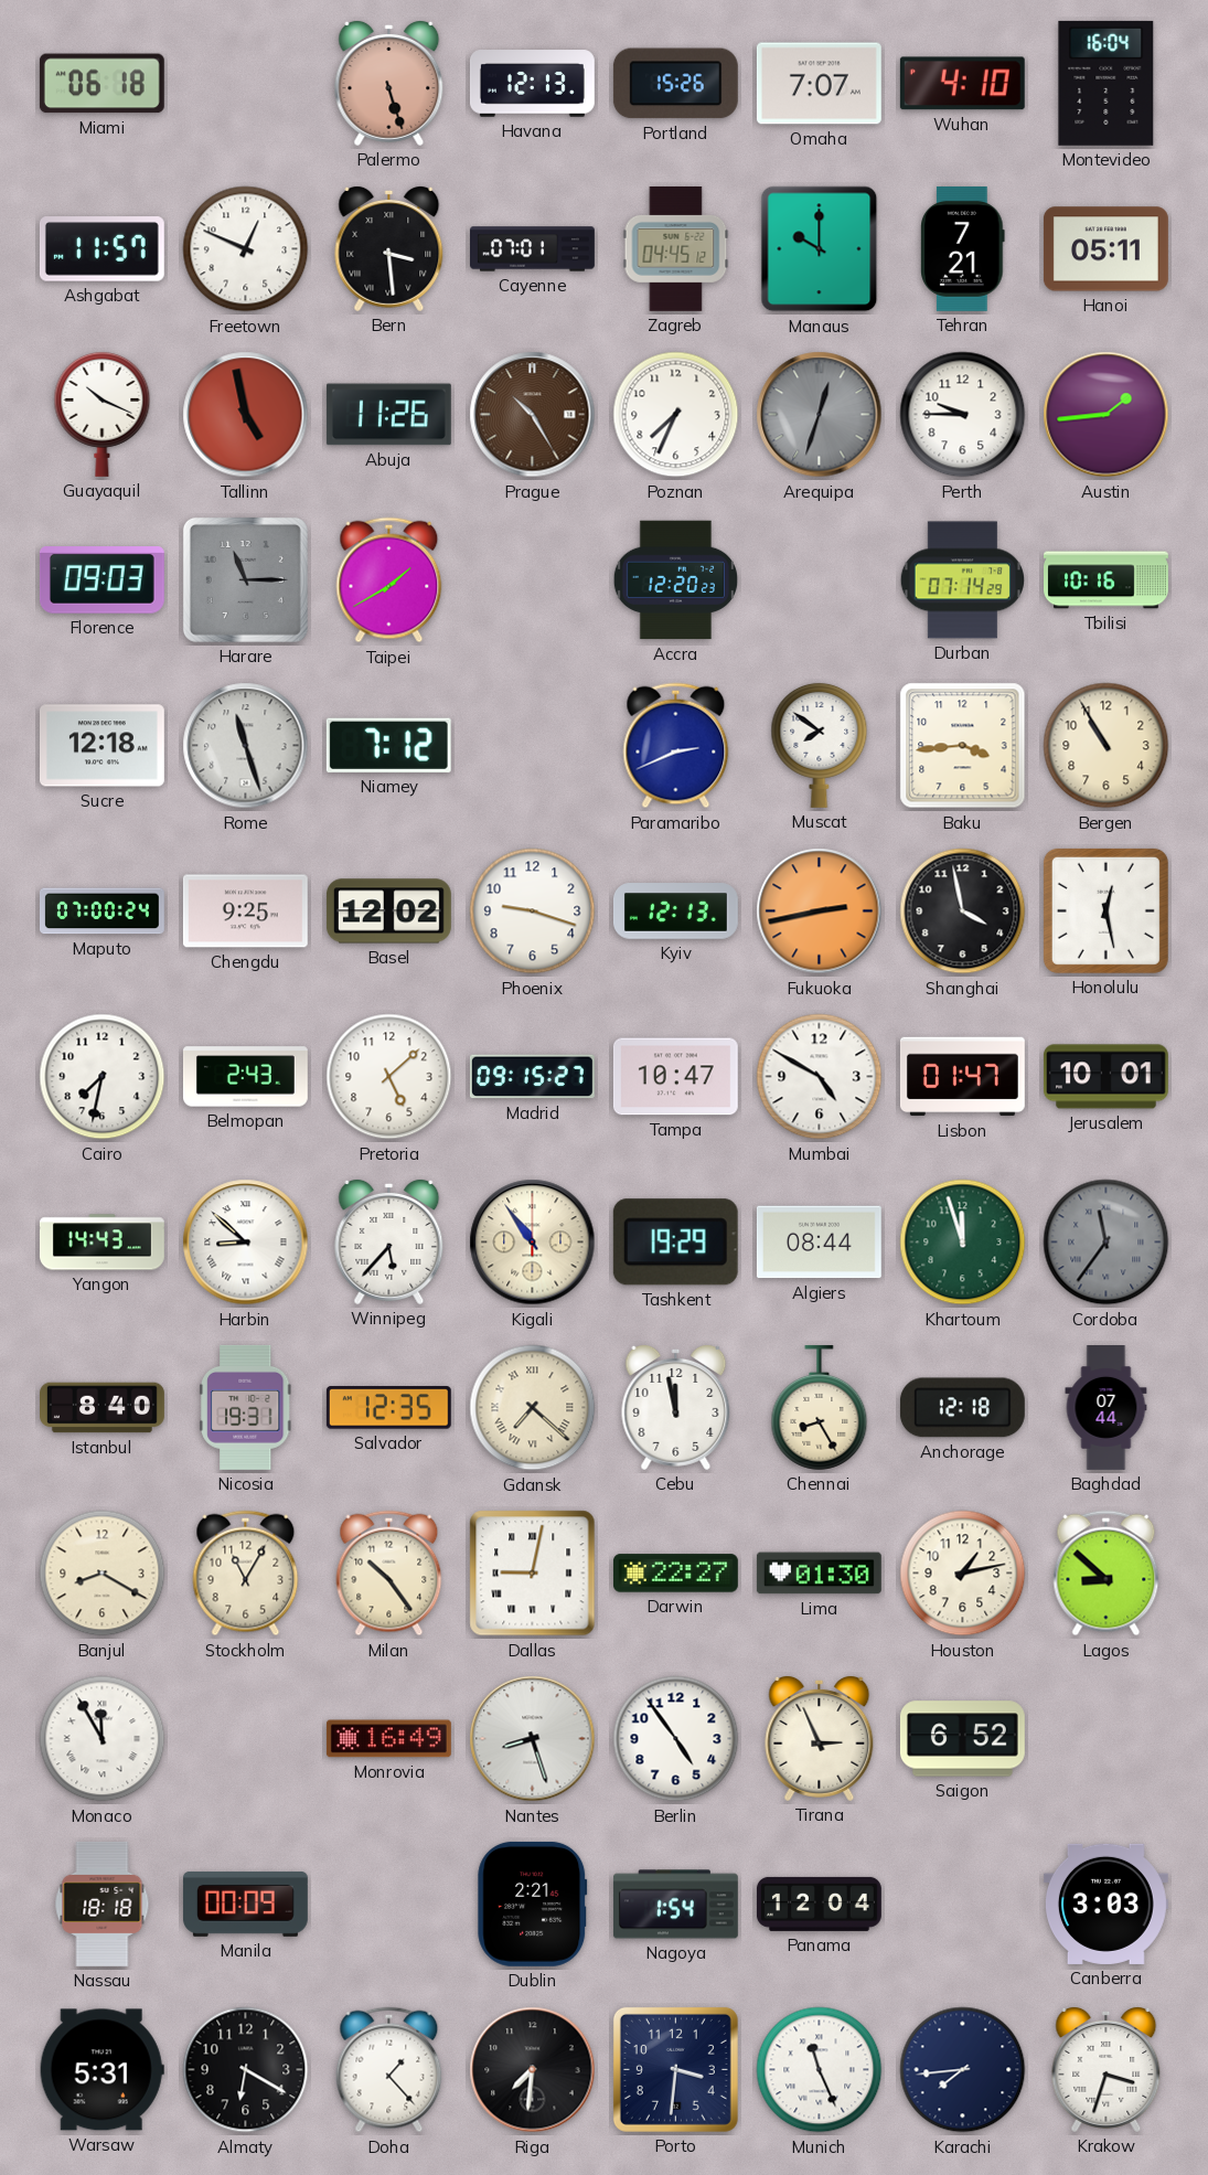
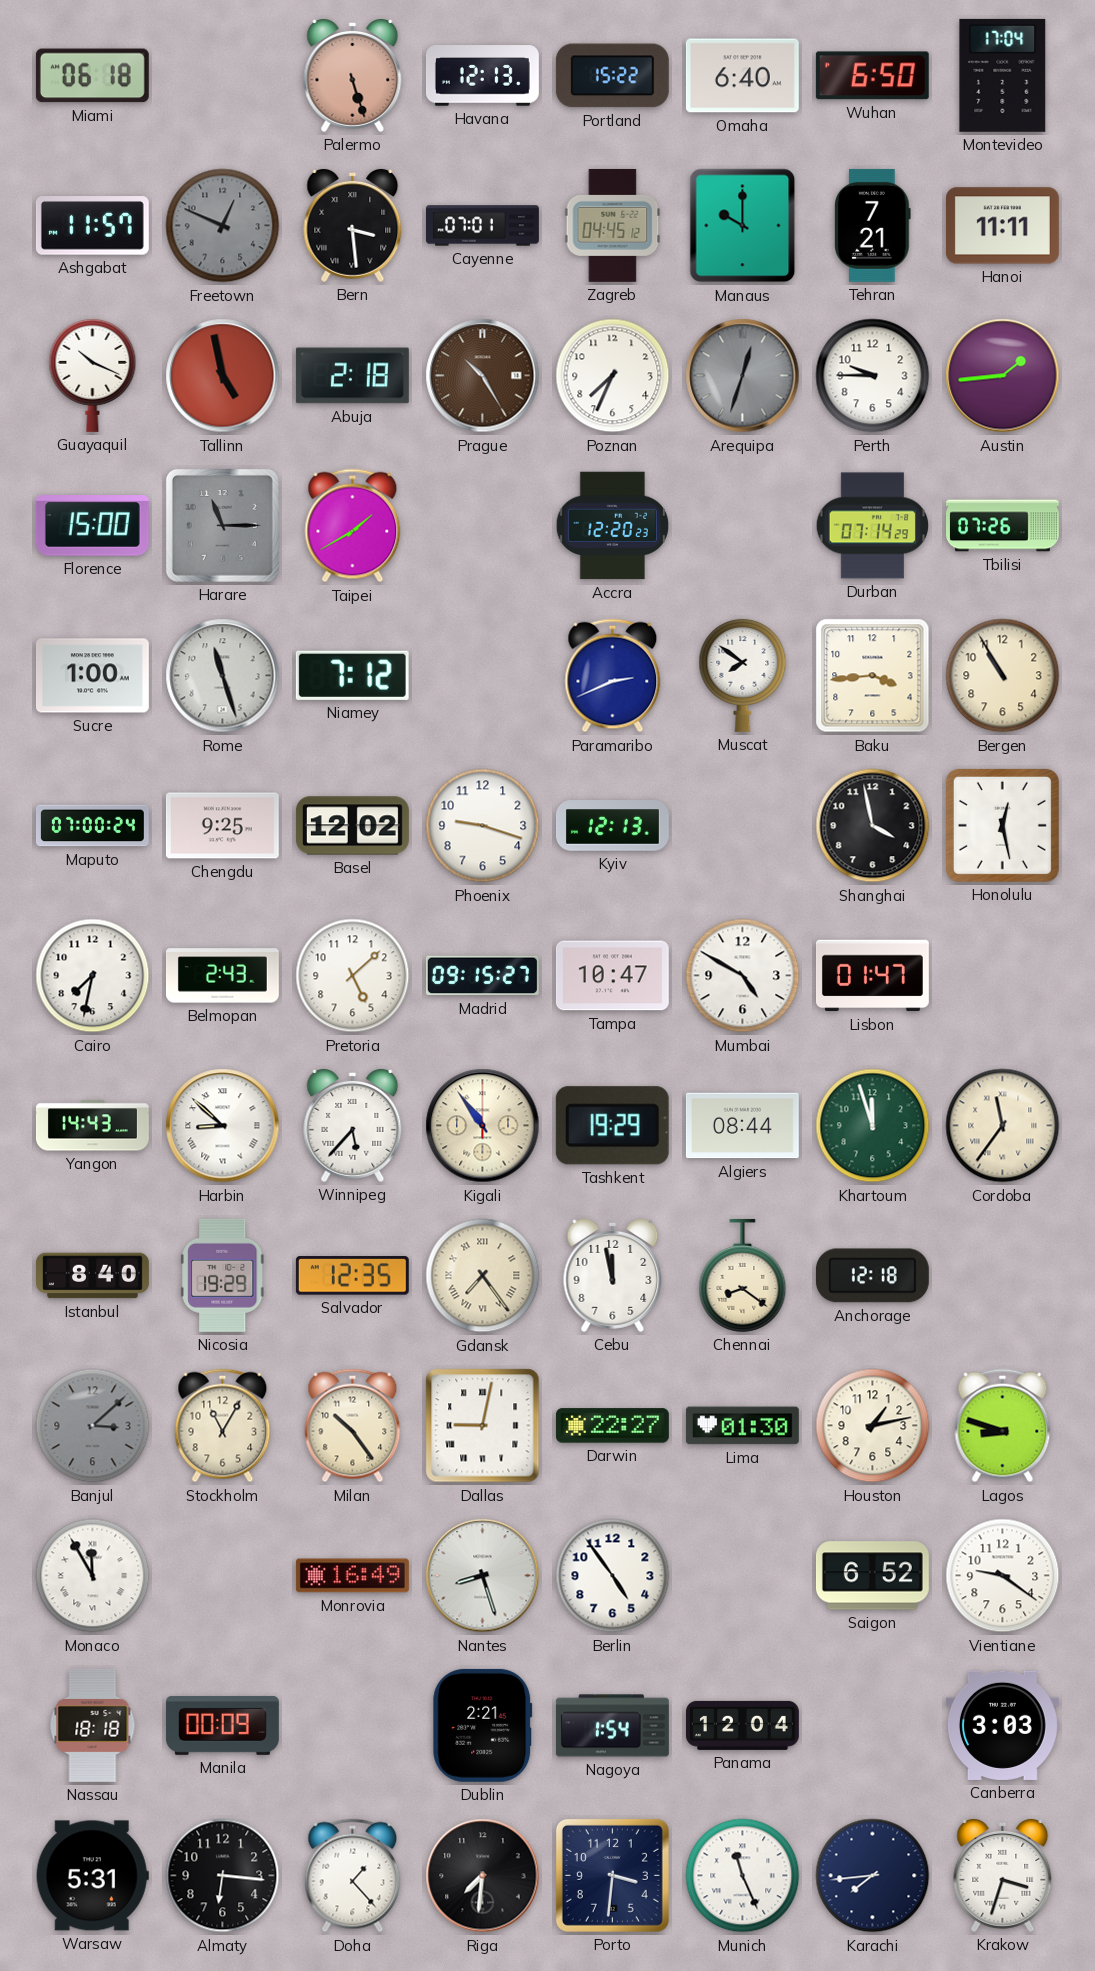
Portland: 15:26 -> 15:22
Omaha: 7:07 -> 6:40
Wuhan: 4:10 -> 6:50
Montevideo: 16:04 -> 17:04
Freetown dial: white -> grey
Hanoi: 05:11 -> 11:11
Abuja: 11:26 -> 2:18
Florence: 09:03 -> 15:00
Tbilisi: 10:16 -> 07:26
Sucre: 12:18 -> 1:00
Fukuoka: 2:43 -> none
Jerusalem: 10:01 -> none
Cordoba dial: grey -> cream
Nicosia: 19:31 -> 19:29
Gdansk: 7:22 -> 7:24
Chennai: 8:25 -> 8:21
Baghdad: 07:44 -> none
Banjul: 8:20 -> 3:08
Banjul dial: cream -> grey
Lagos: 8:52 -> 8:48
Tirana: 2:56 -> none
Vientiane: none -> 9:21
Almaty: 6:20 -> 6:16
